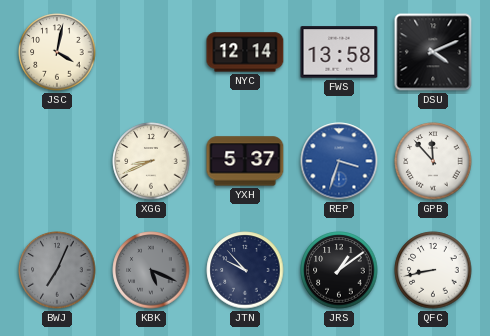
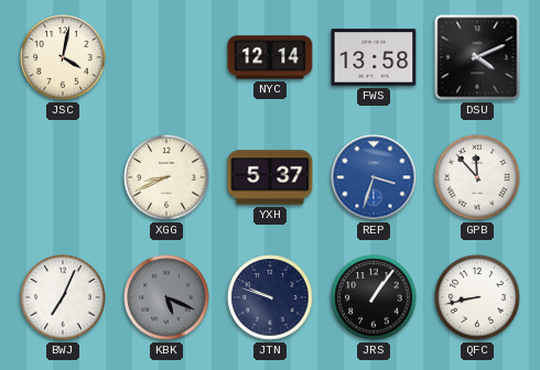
BWJ dial: grey -> white
JTN: 9:53 -> 9:48
JRS: 1:09 -> 1:06
